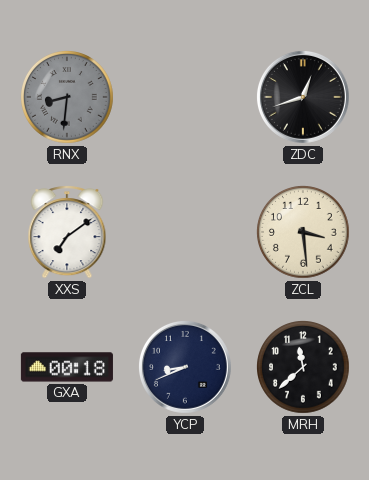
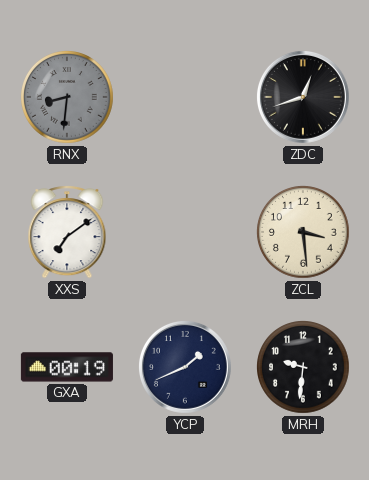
GXA: 00:18 -> 00:19
YCP: 8:41 -> 1:41
MRH: 11:38 -> 9:31
